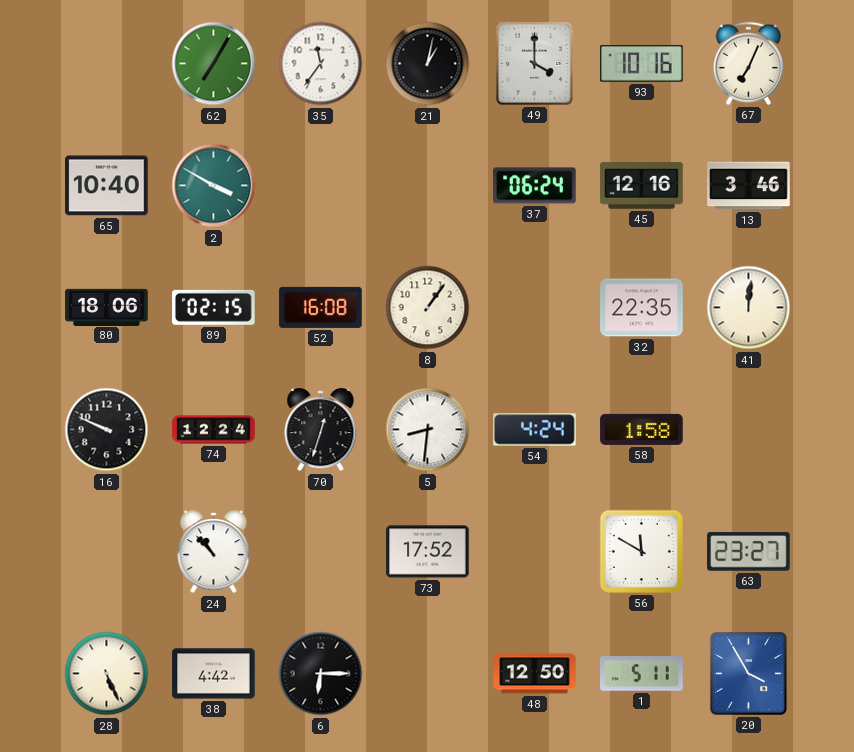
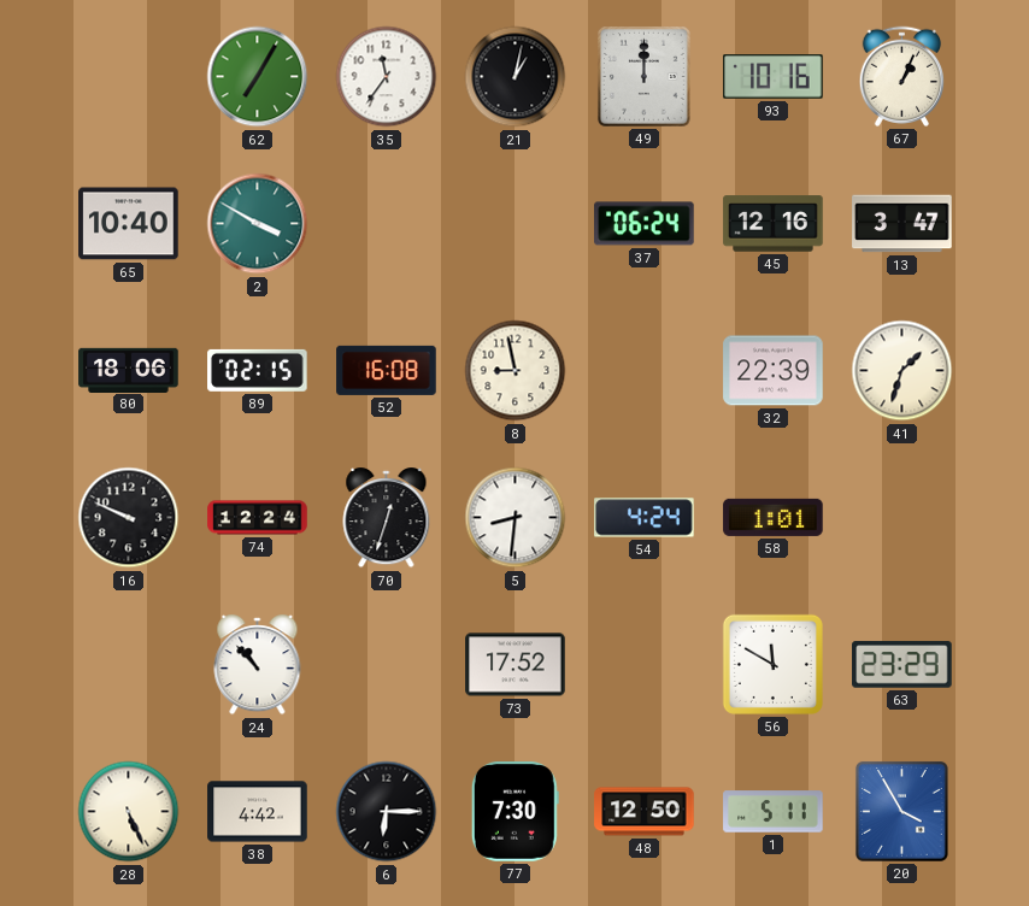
49: 4:00 -> 12:00
67: 7:04 -> 1:04
13: 3:46 -> 3:47
8: 1:06 -> 8:58
32: 22:35 -> 22:39
41: 12:01 -> 1:33
58: 1:58 -> 1:01
63: 23:27 -> 23:29
77: none -> 7:30
